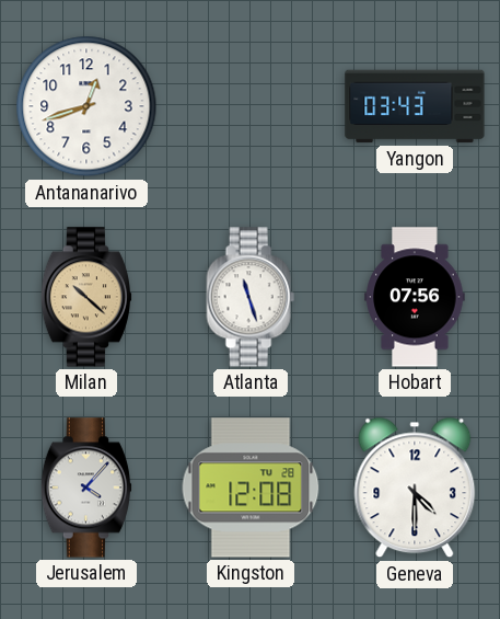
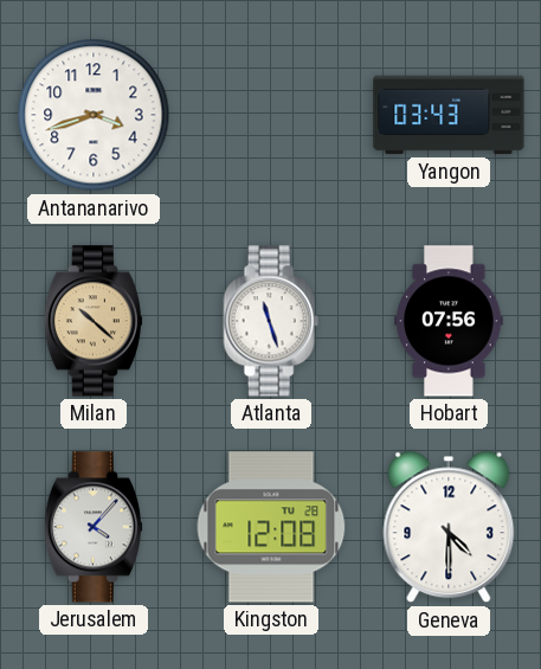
Antananarivo: 12:42 -> 3:42
